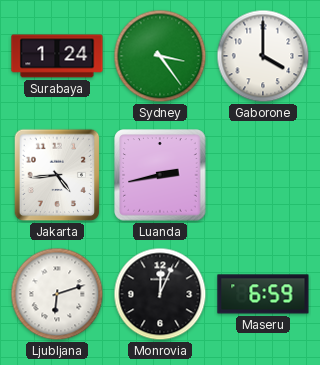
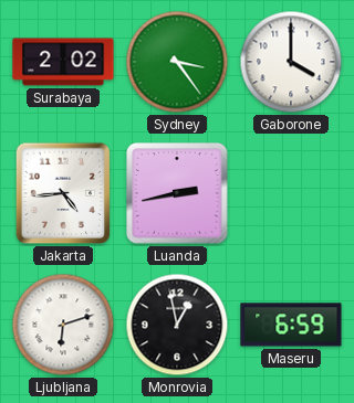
Surabaya: 1:24 -> 2:02
Monrovia: 12:04 -> 12:58
